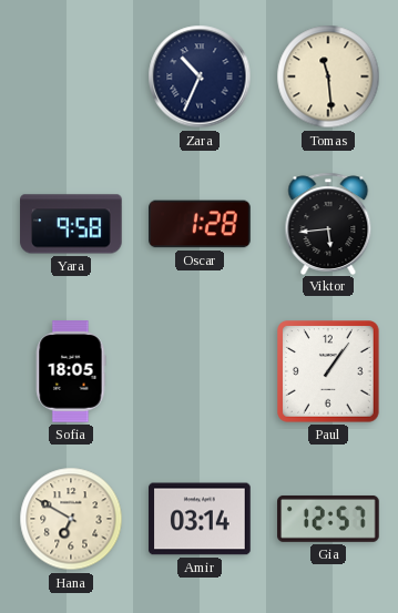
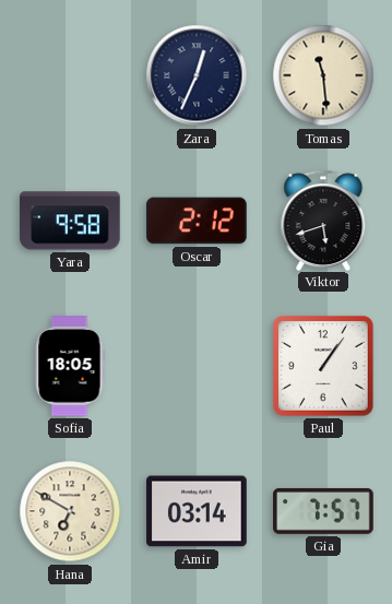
Zara: 10:34 -> 12:34
Oscar: 1:28 -> 2:12
Viktor: 5:44 -> 5:42
Gia: 12:57 -> 7:57
